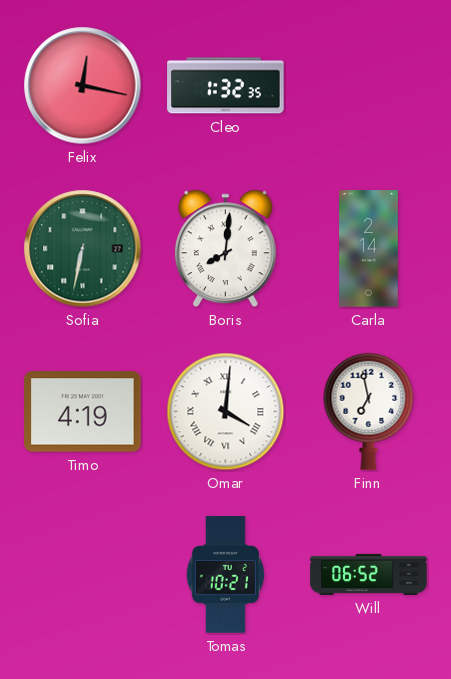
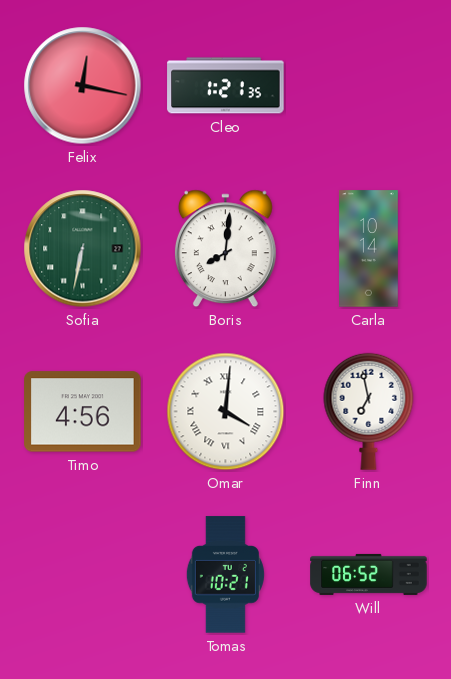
Cleo: 1:32 -> 1:21
Carla: 2:14 -> 10:14
Timo: 4:19 -> 4:56
